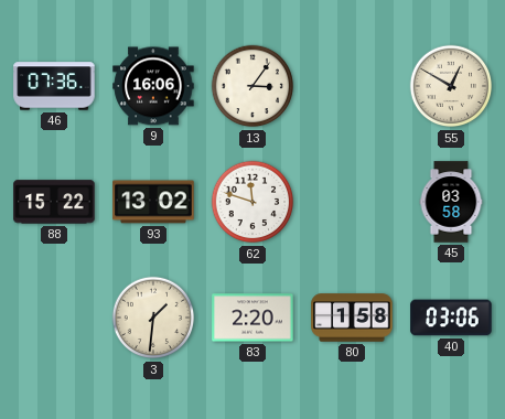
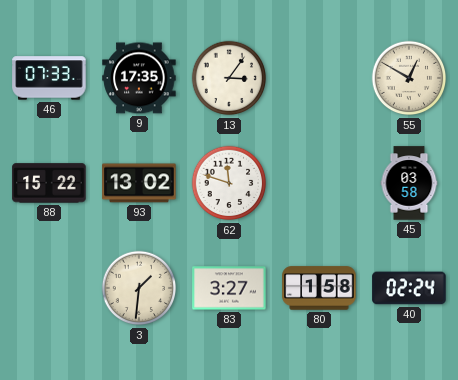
46: 07:36 -> 07:33
9: 16:06 -> 17:35
83: 2:20 -> 3:27
40: 03:06 -> 02:24
